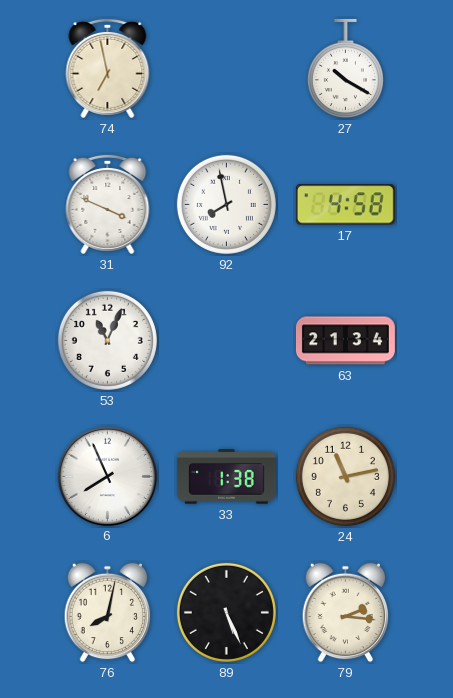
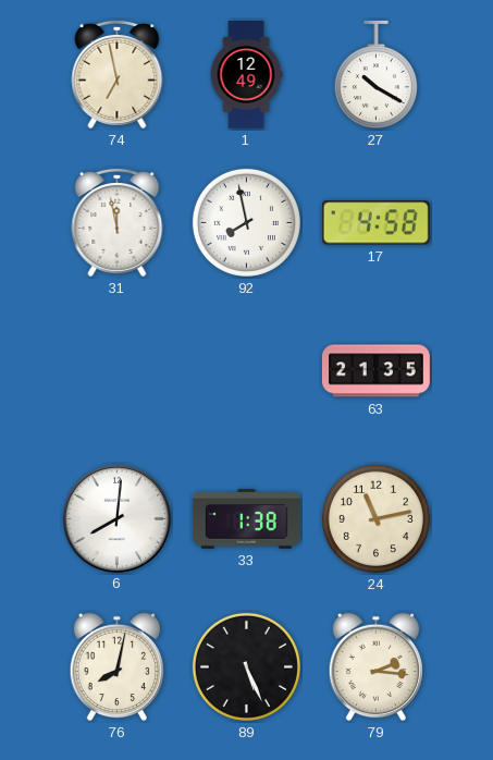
1: none -> 12:49
31: 3:49 -> 11:58
53: 11:04 -> none
63: 21:34 -> 21:35
6: 7:56 -> 8:01
